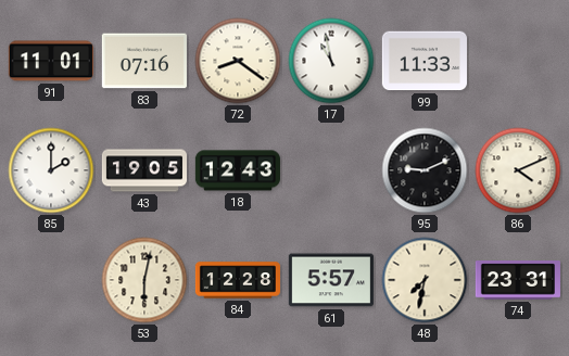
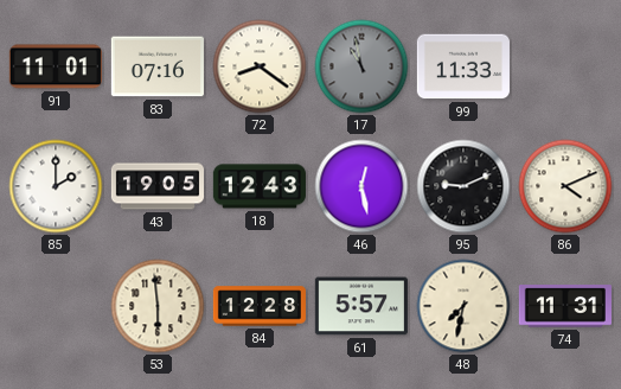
17 dial: white -> grey
46: none -> 12:28
53: 6:02 -> 5:59
74: 23:31 -> 11:31
